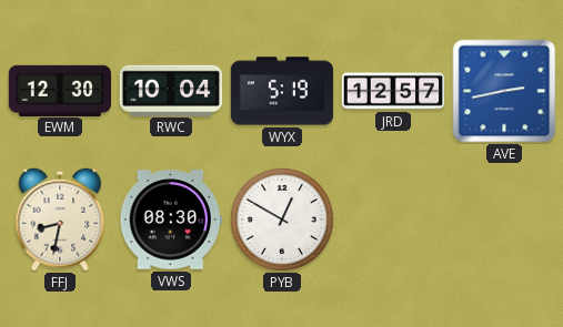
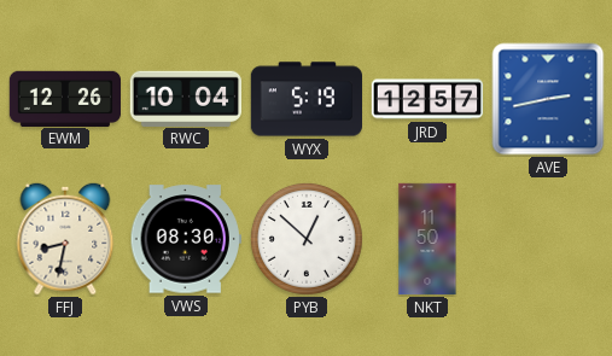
EWM: 12:30 -> 12:26
PYB: 12:50 -> 12:52
NKT: none -> 11:50
